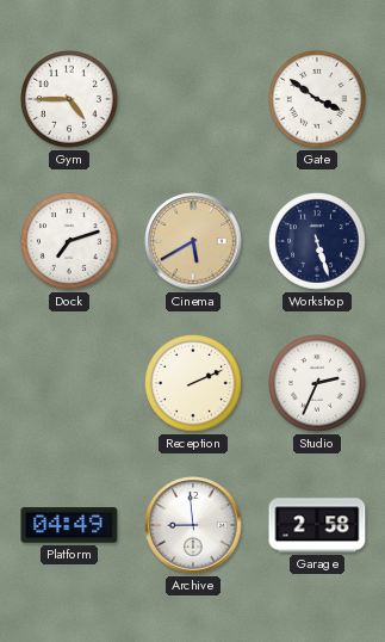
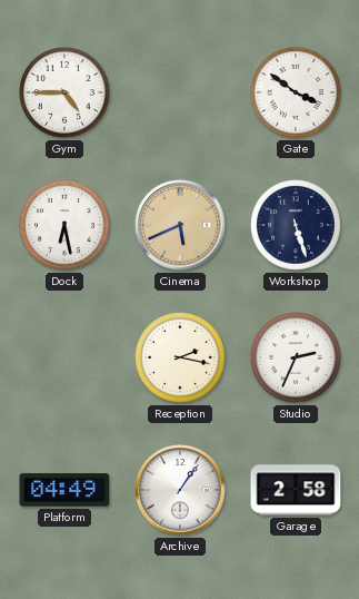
Dock: 7:12 -> 6:28
Cinema: 5:40 -> 5:41
Reception: 2:11 -> 2:17
Archive: 8:59 -> 1:06
